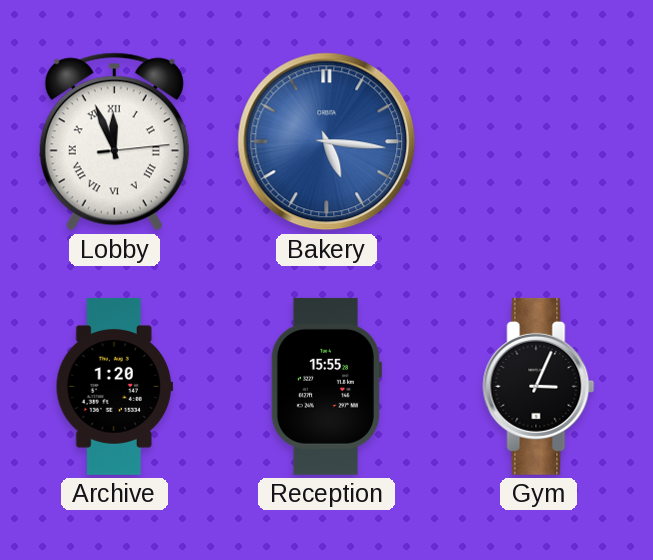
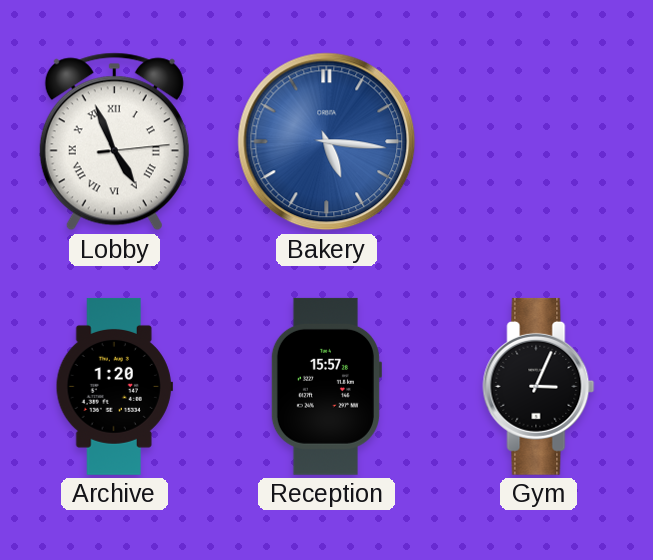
Lobby: 11:56 -> 4:56
Reception: 15:55 -> 15:57
